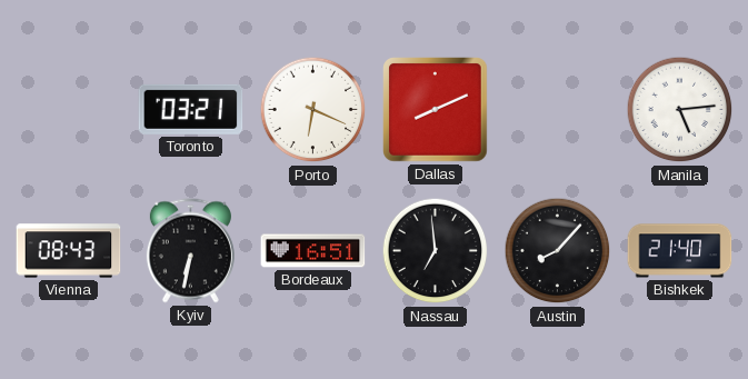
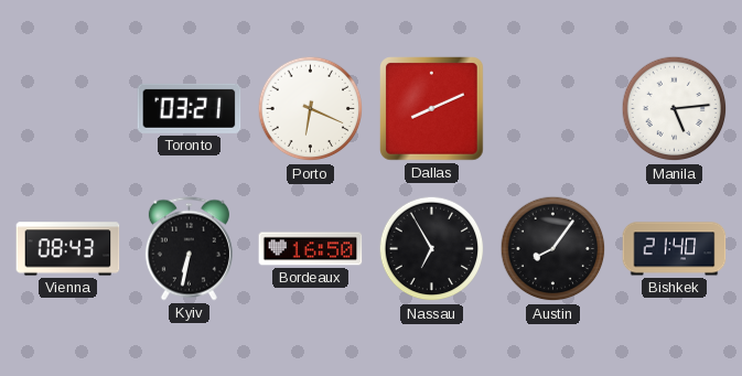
Bordeaux: 16:51 -> 16:50
Nassau: 6:59 -> 6:55
Austin: 8:07 -> 8:06
